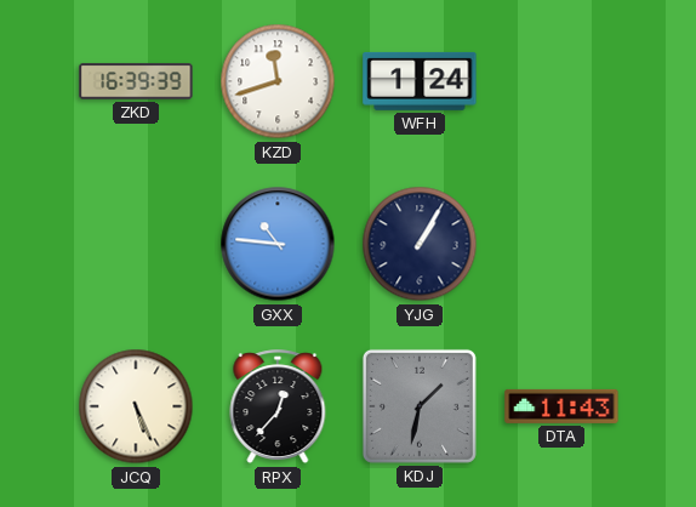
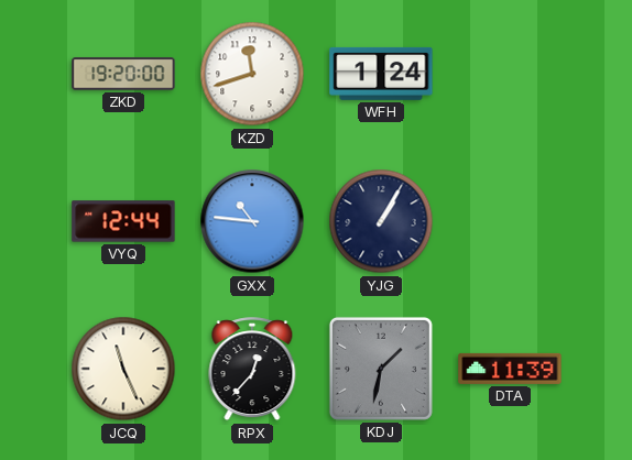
ZKD: 16:39 -> 19:20
VYQ: none -> 12:44
JCQ: 5:26 -> 11:26
DTA: 11:43 -> 11:39
